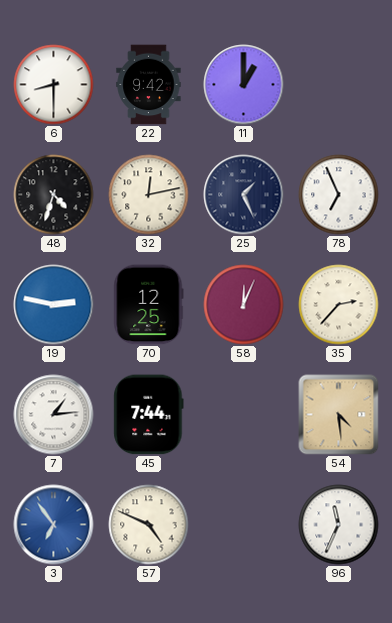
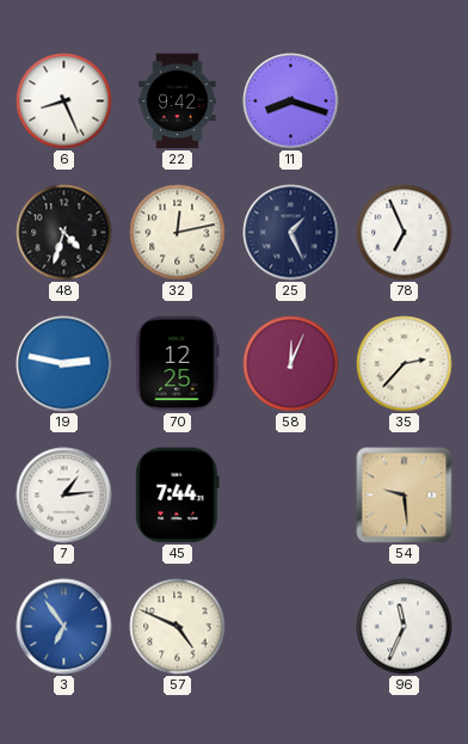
6: 8:30 -> 8:26
11: 1:00 -> 8:18
54: 4:29 -> 9:29
